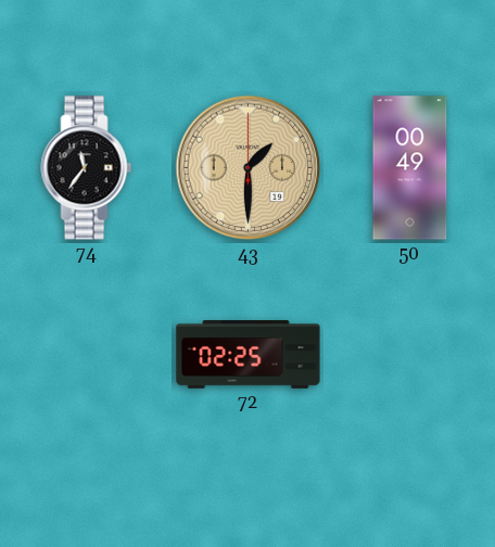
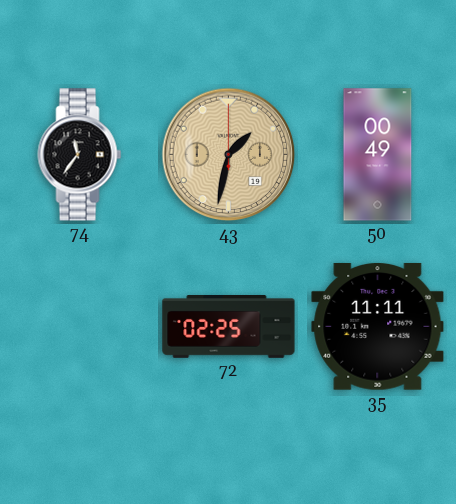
43: 1:30 -> 1:32
35: none -> 11:11
